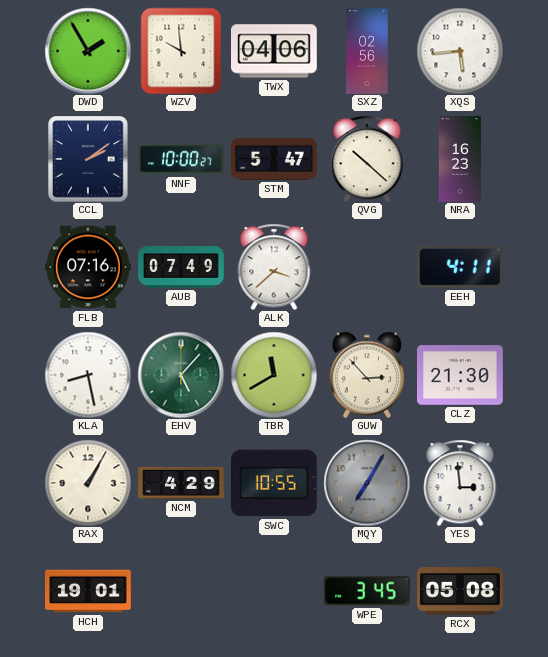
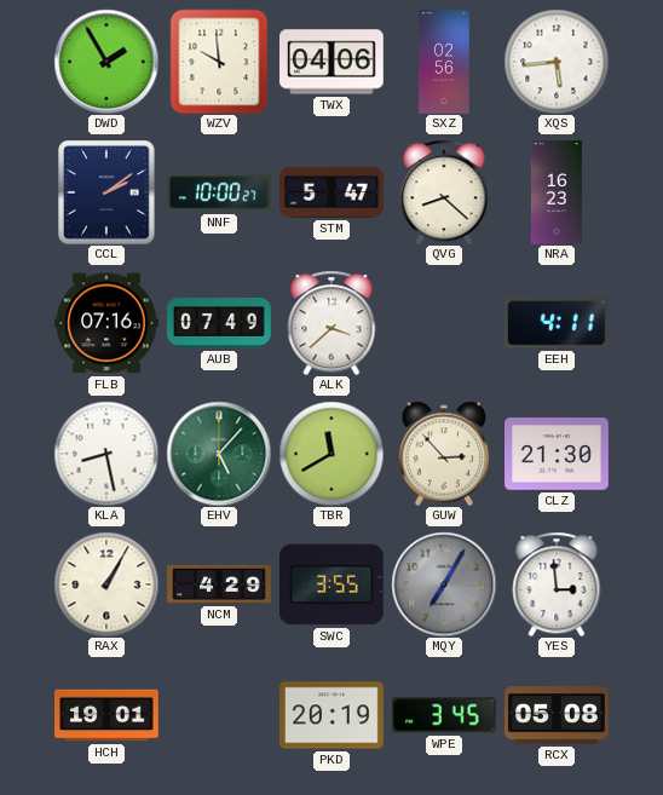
QVG: 10:22 -> 8:22
SWC: 10:55 -> 3:55
PKD: none -> 20:19
